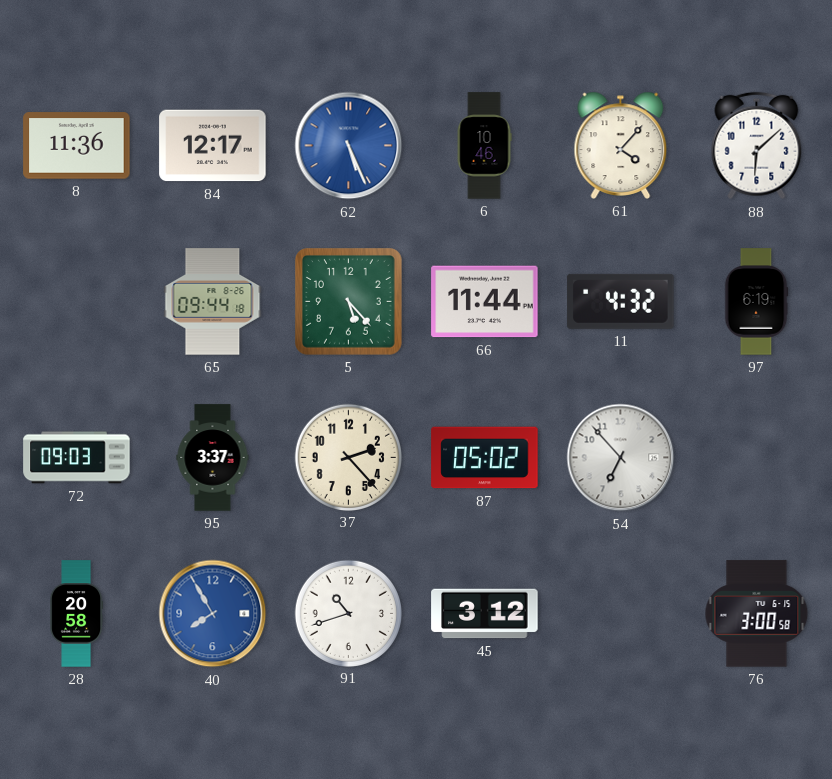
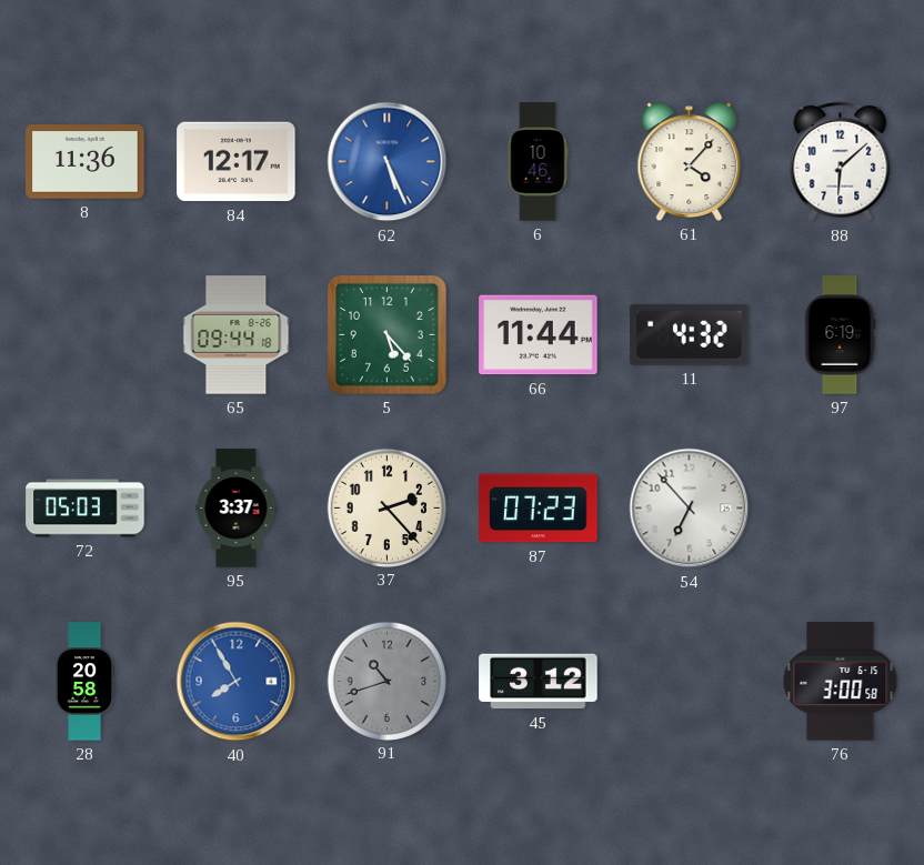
72: 09:03 -> 05:03
87: 05:02 -> 07:23
91 dial: white -> grey
